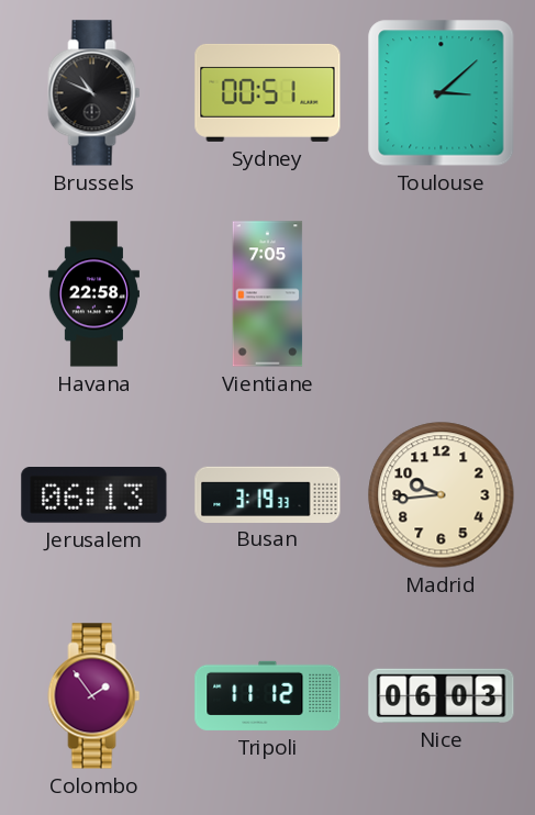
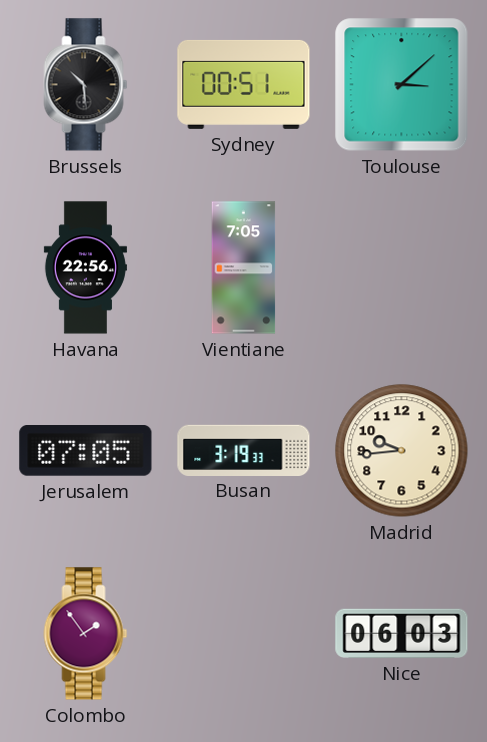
Brussels: 10:49 -> 10:29
Havana: 22:58 -> 22:56
Jerusalem: 06:13 -> 07:05
Tripoli: 11:12 -> none
